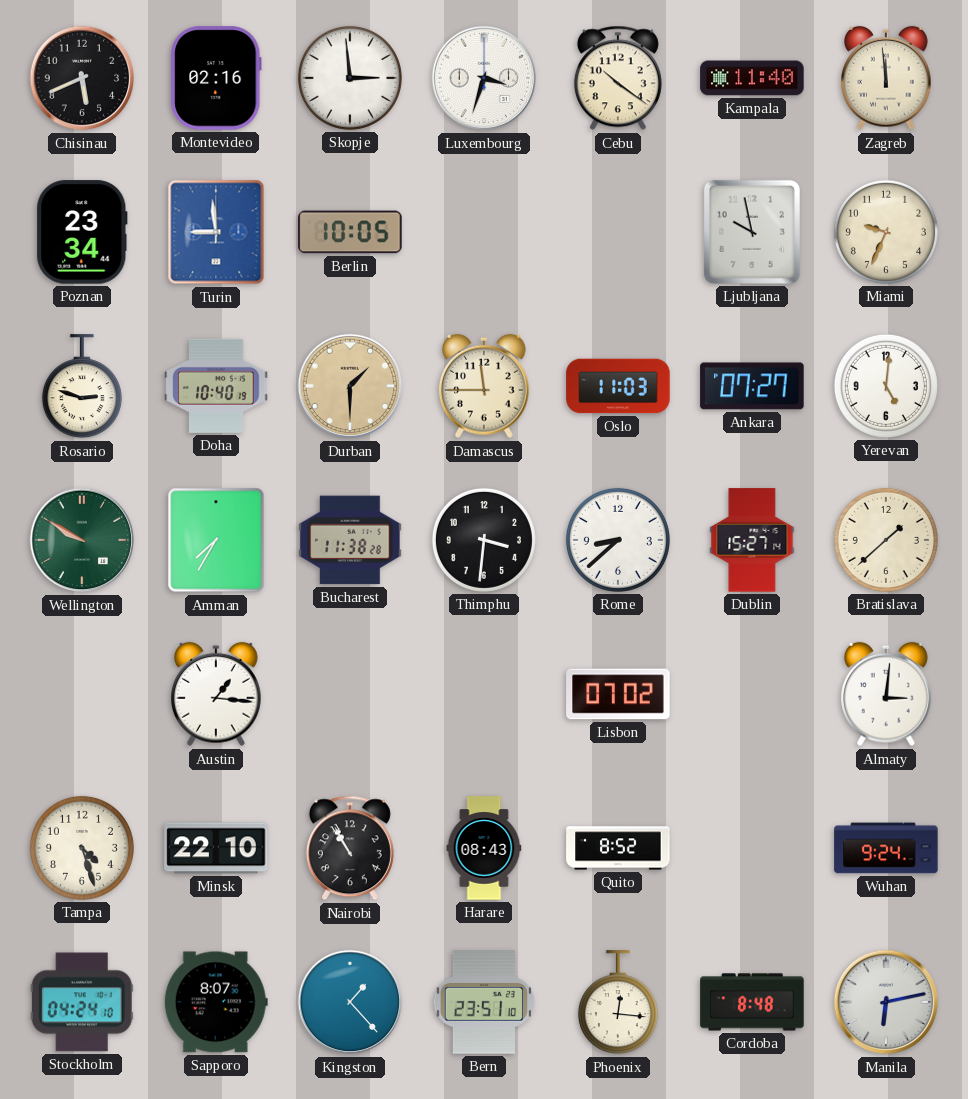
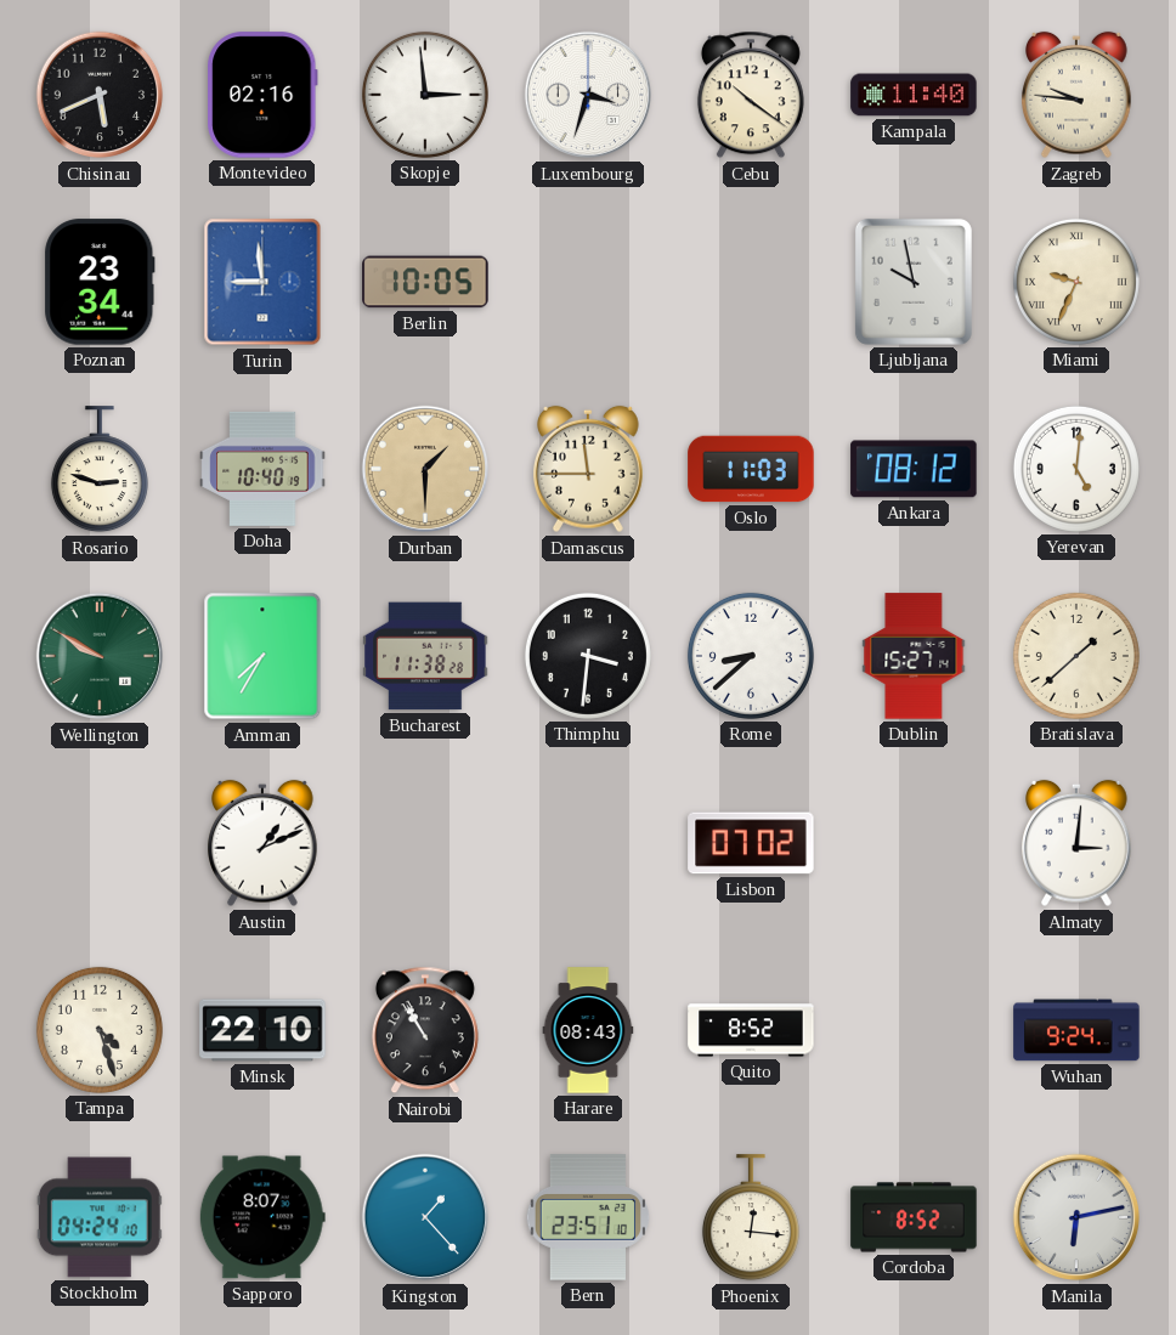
Zagreb: 11:59 -> 9:46
Miami numerals: Arabic -> Roman
Ankara: 07:27 -> 08:12
Austin: 1:16 -> 1:11
Cordoba: 8:48 -> 8:52
